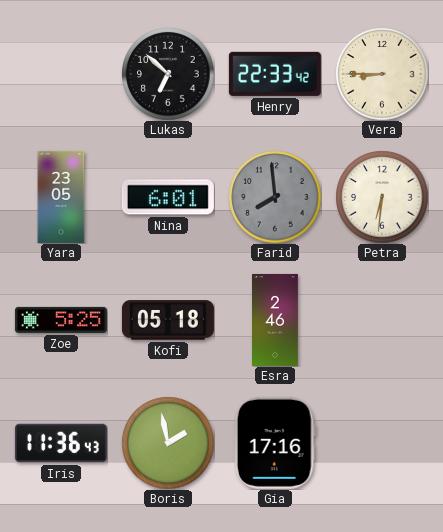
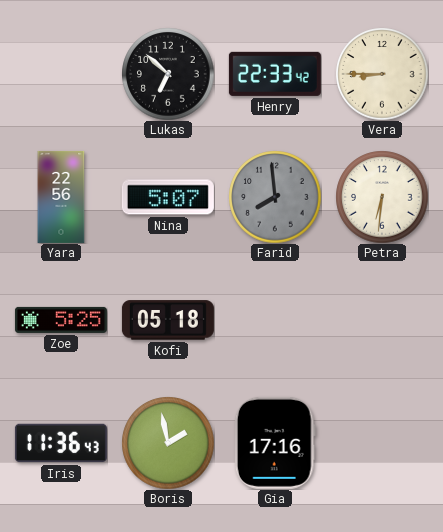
Yara: 23:05 -> 22:56
Nina: 6:01 -> 5:07
Esra: 2:46 -> none
